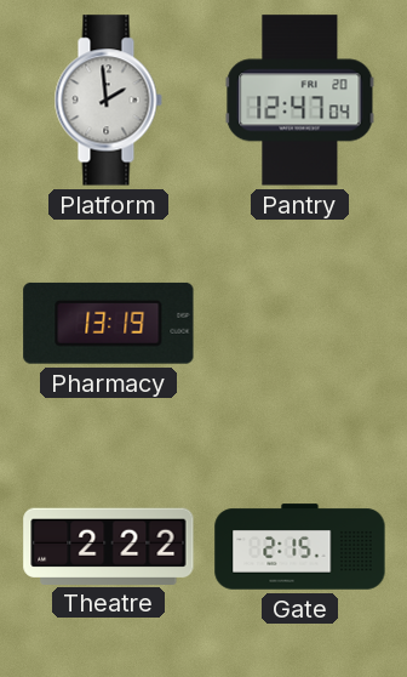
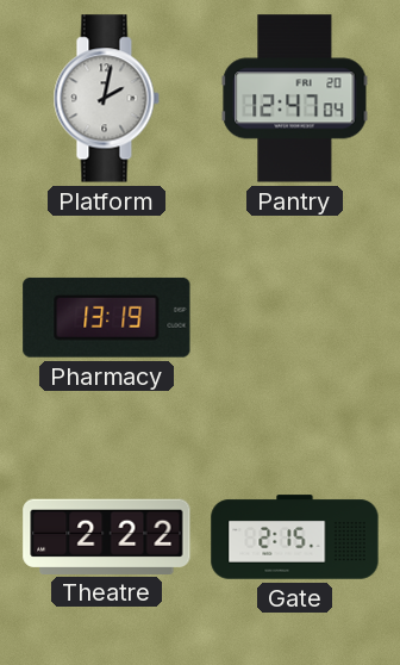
Platform: 1:59 -> 2:02
